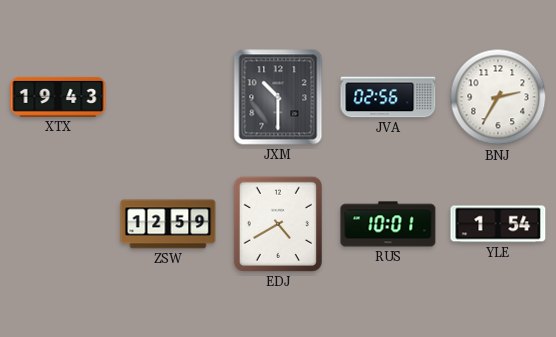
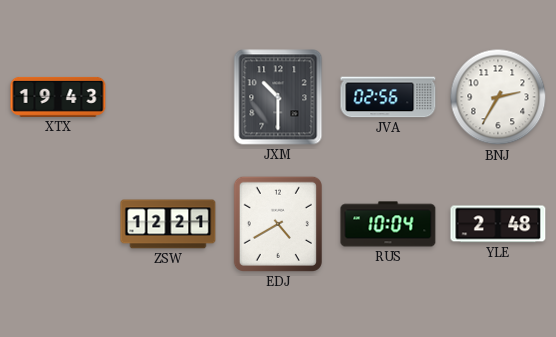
ZSW: 12:59 -> 12:21
RUS: 10:01 -> 10:04
YLE: 1:54 -> 2:48
